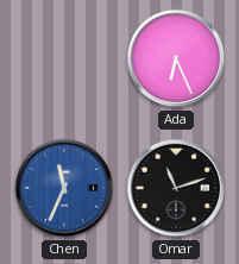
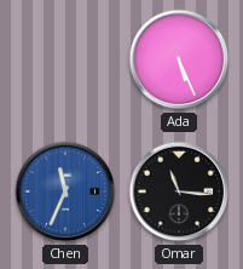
Ada: 6:26 -> 5:26
Omar: 11:12 -> 11:16
